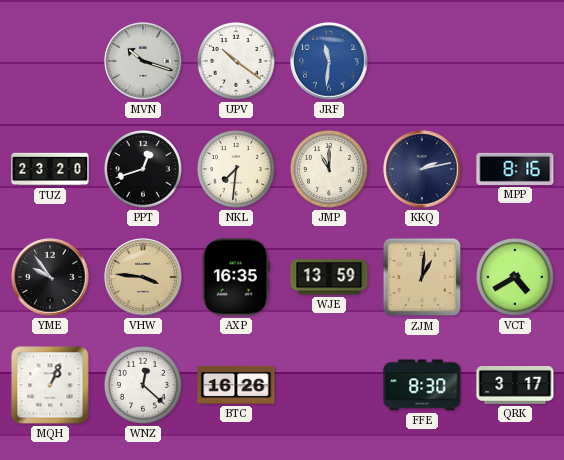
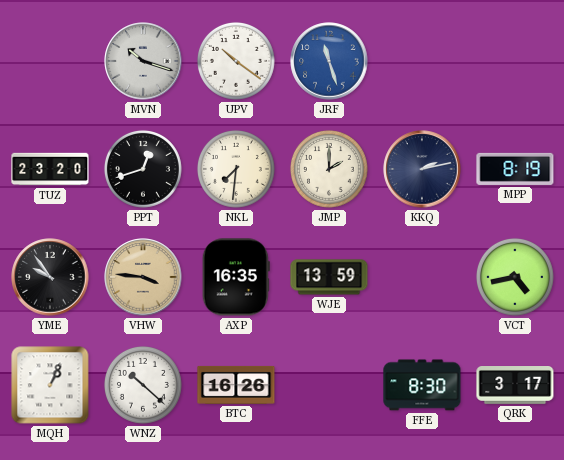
JRF: 11:31 -> 11:27
JMP: 11:00 -> 2:00
MPP: 8:16 -> 8:19
ZJM: 1:01 -> none
VCT: 4:40 -> 4:43
WNZ: 12:22 -> 10:22
